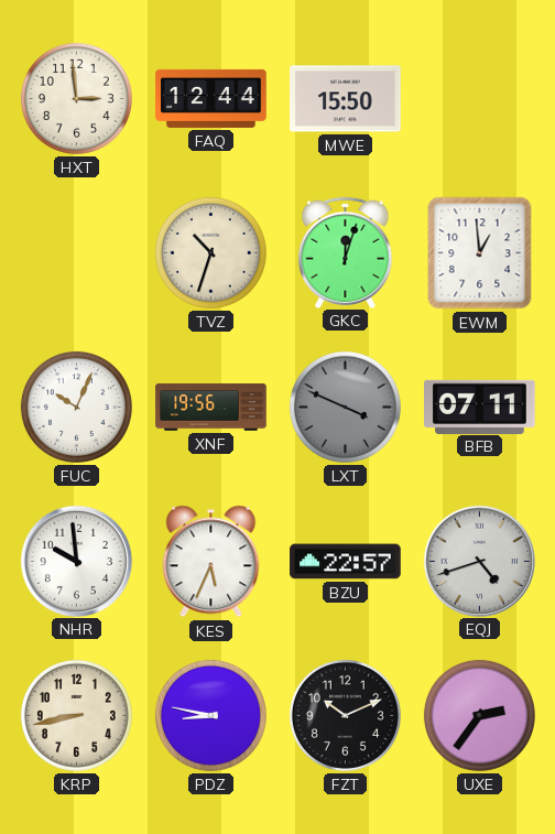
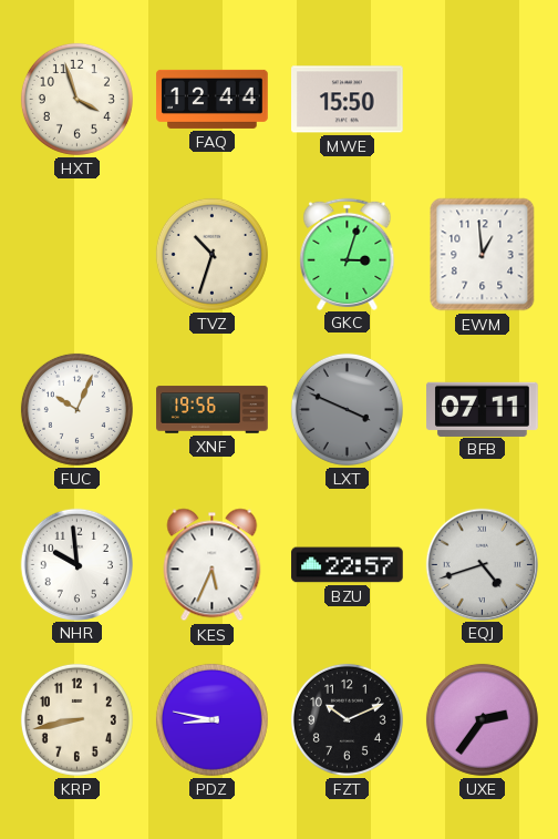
HXT: 2:59 -> 3:57
GKC: 12:03 -> 3:03
